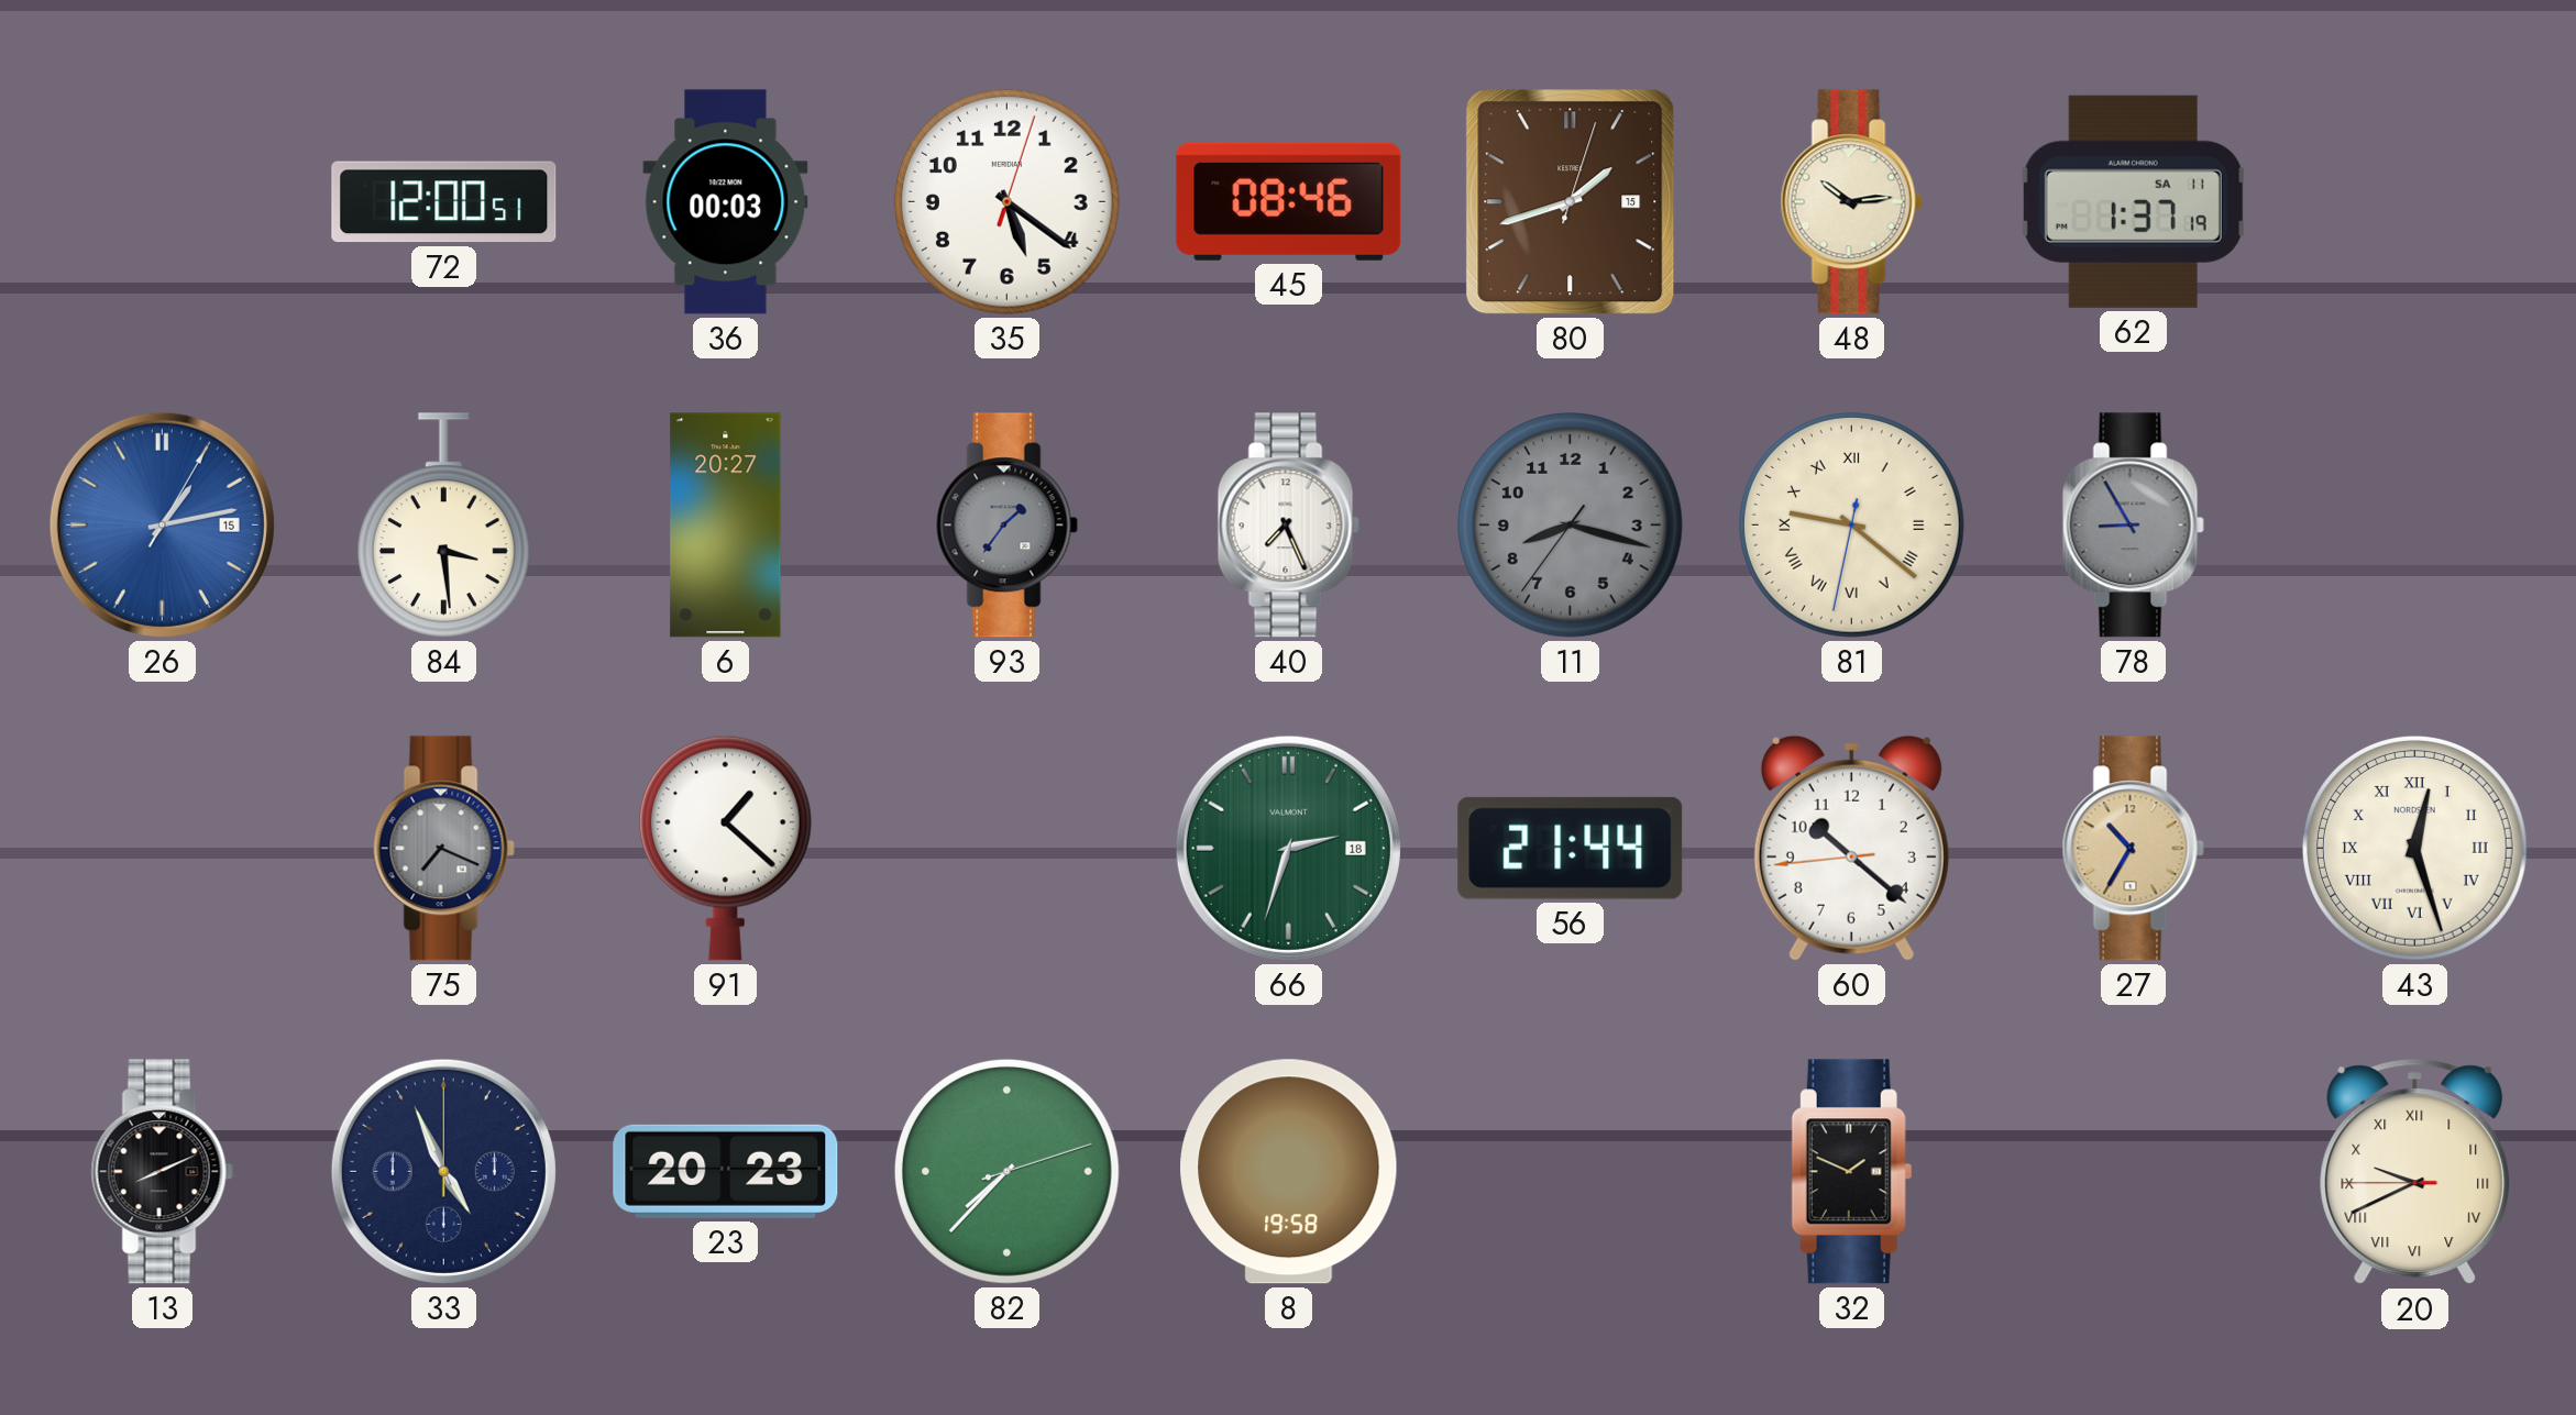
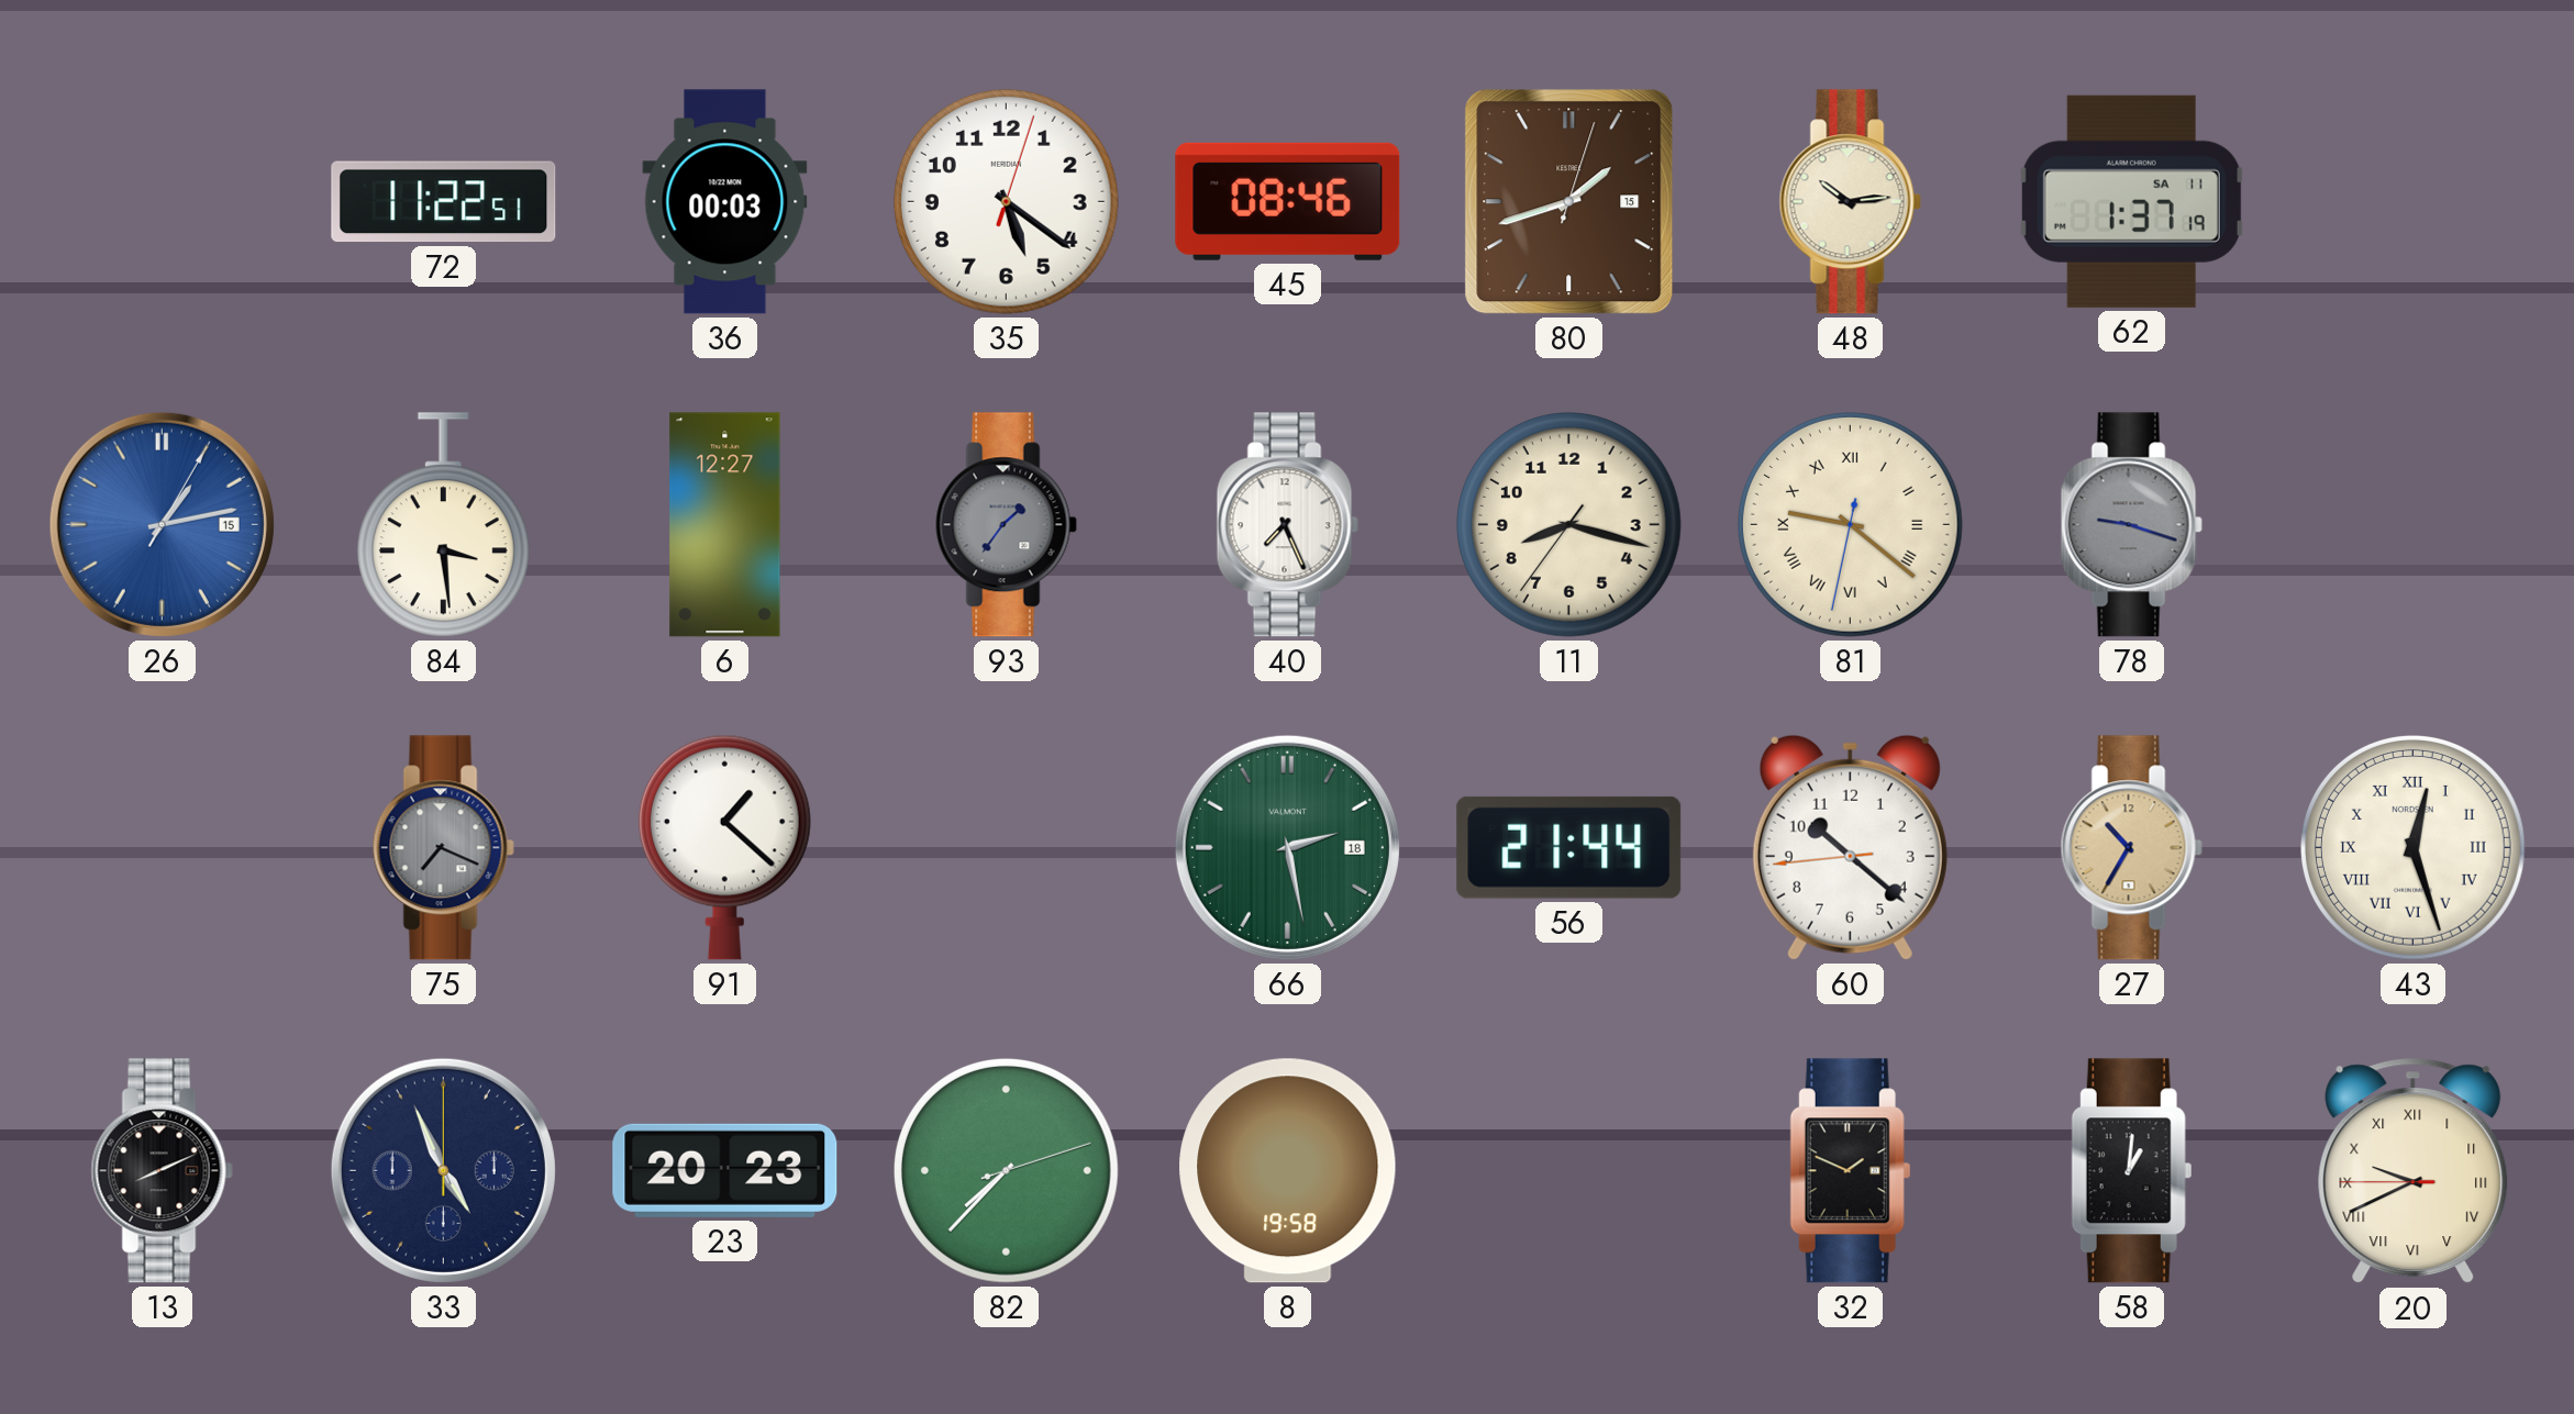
72: 12:00 -> 11:22
6: 20:27 -> 12:27
11 dial: grey -> cream
78: 8:55 -> 9:18
66: 2:33 -> 2:28
58: none -> 1:01
